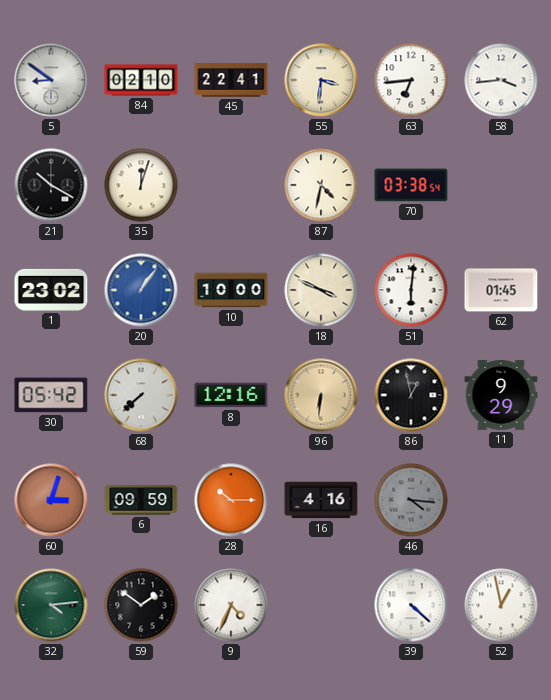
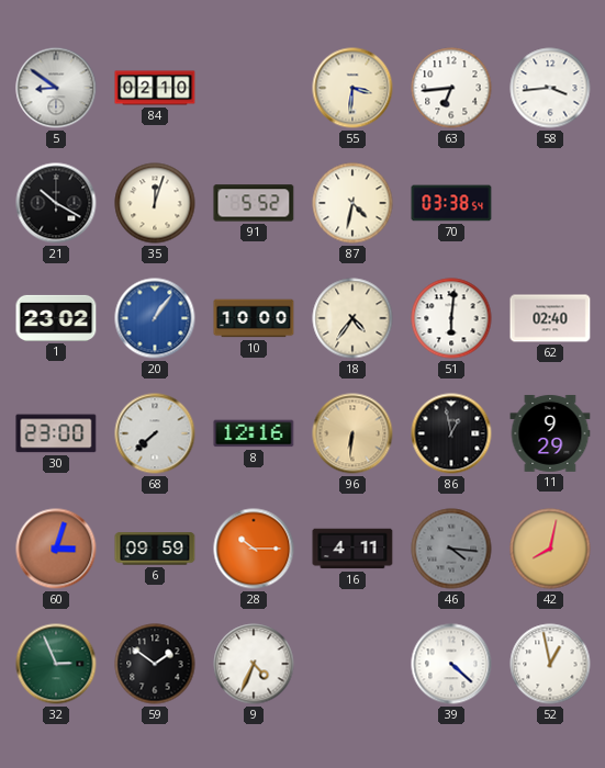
45: 22:41 -> none
91: none -> 5:52
18: 3:49 -> 4:36
62: 01:45 -> 02:40
30: 05:42 -> 23:00
16: 4:16 -> 4:11
42: none -> 8:02
32: 4:14 -> 2:56
